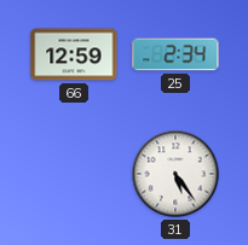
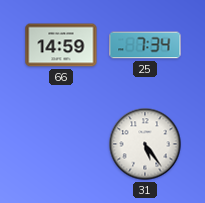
66: 12:59 -> 14:59
25: 2:34 -> 7:34
